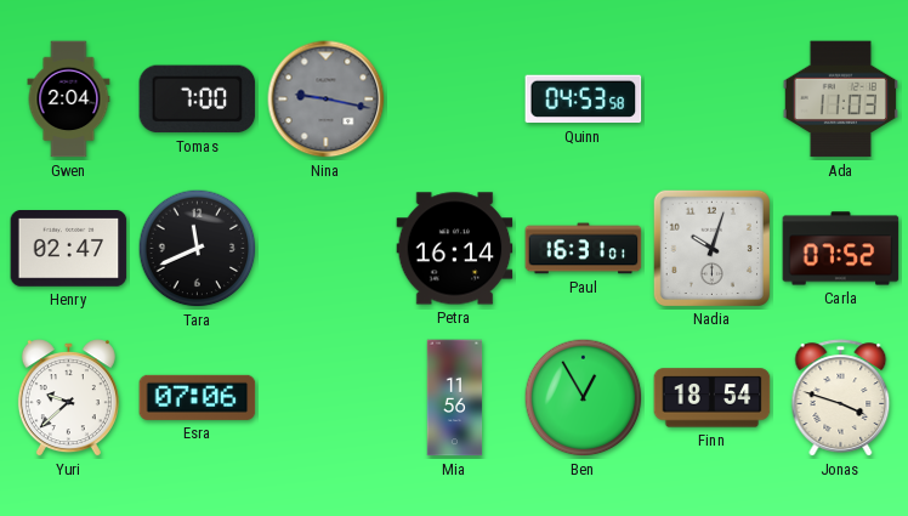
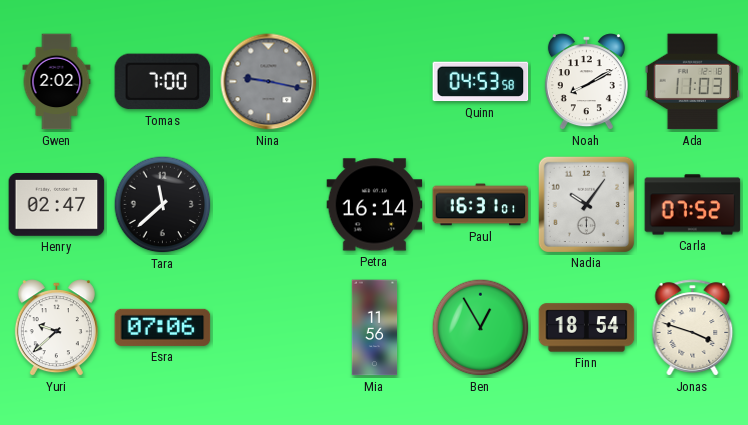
Gwen: 2:04 -> 2:02
Noah: none -> 8:10
Tara: 11:41 -> 11:38
Nadia: 10:03 -> 10:06
